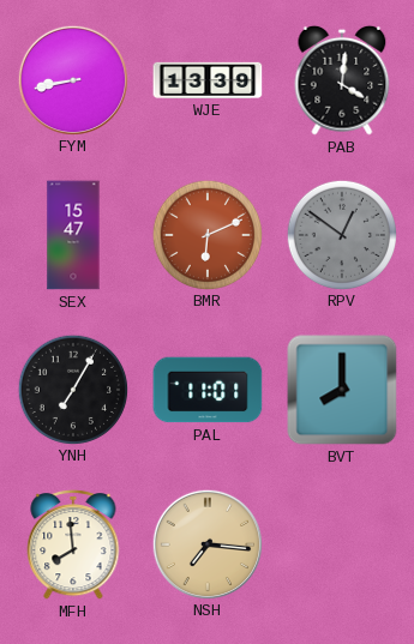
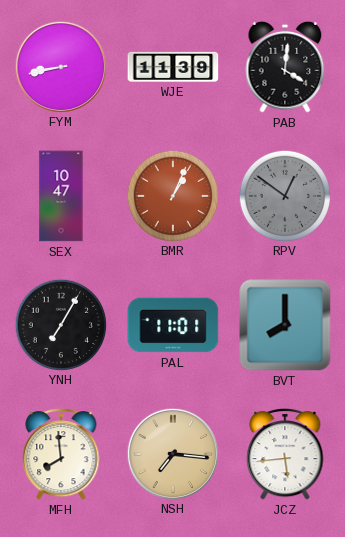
WJE: 13:39 -> 11:39
SEX: 15:47 -> 10:47
BMR: 6:11 -> 1:04
JCZ: none -> 5:44
